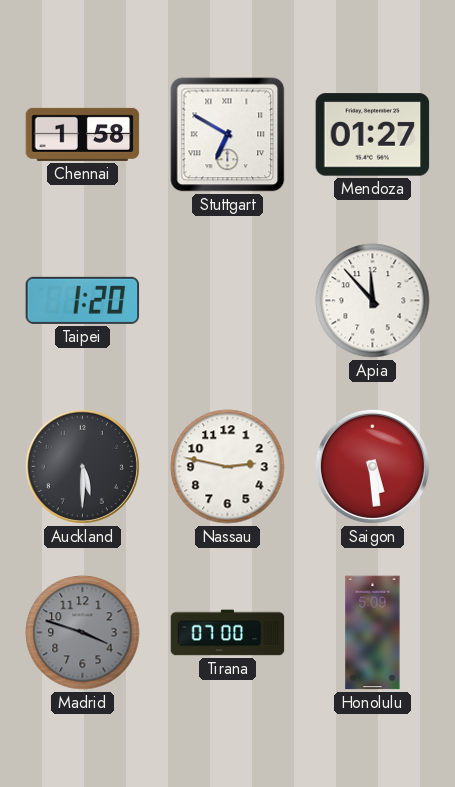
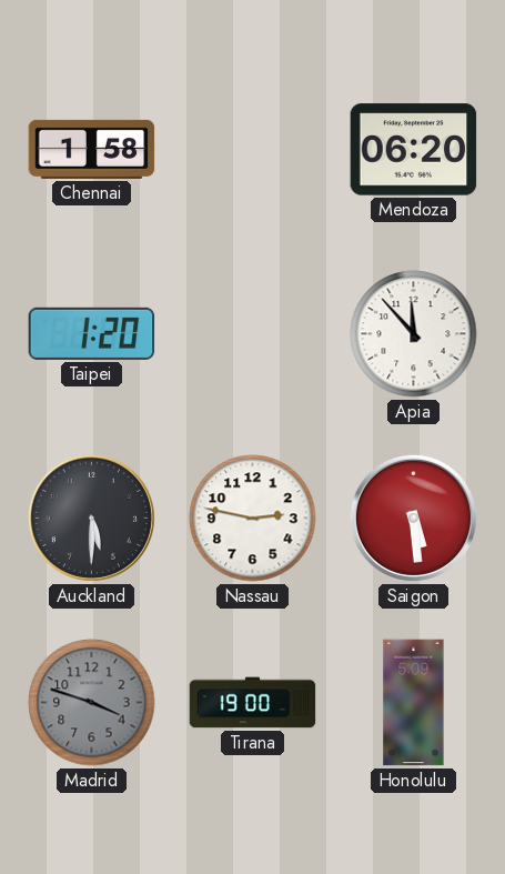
Stuttgart: 6:50 -> none
Mendoza: 01:27 -> 06:20
Tirana: 07:00 -> 19:00
